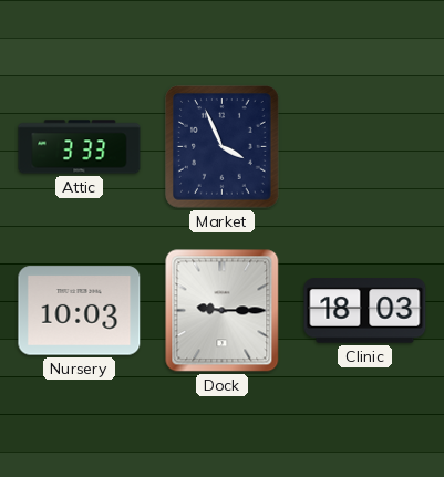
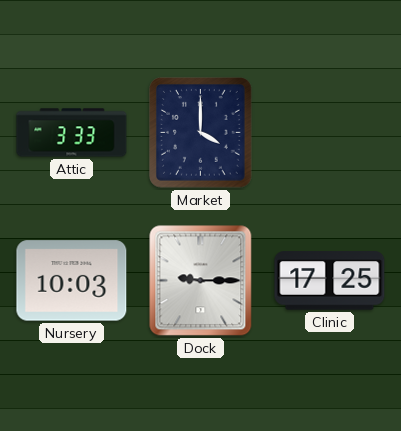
Market: 3:56 -> 4:00
Clinic: 18:03 -> 17:25
